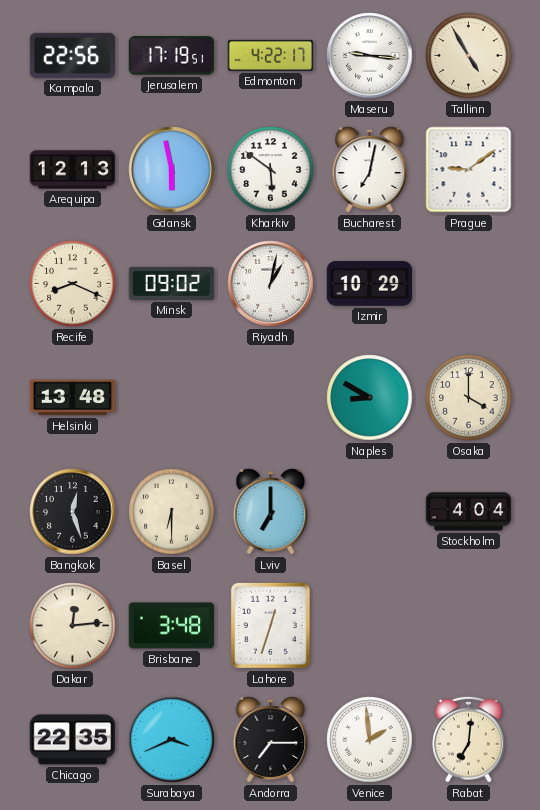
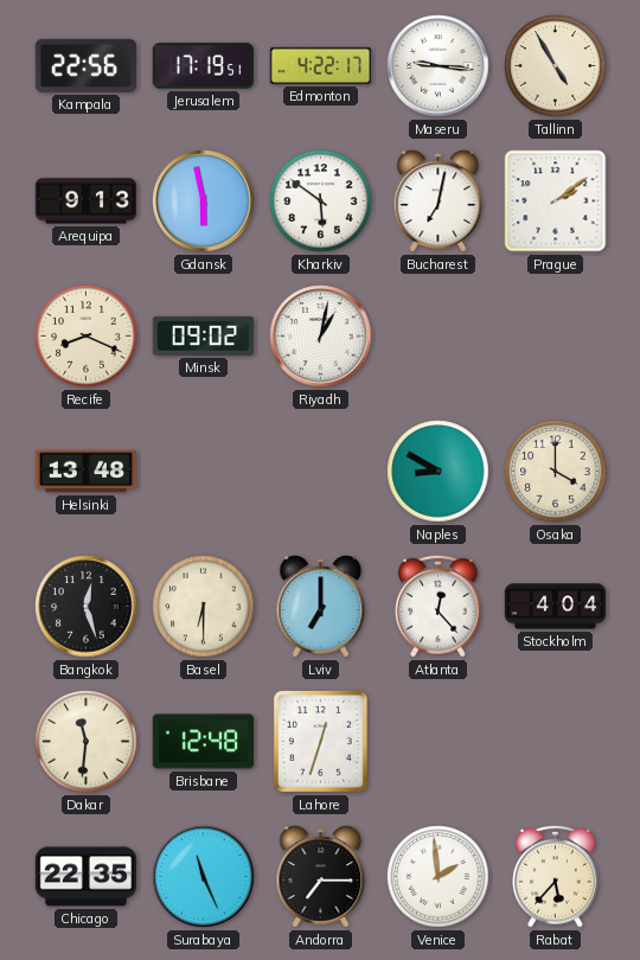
Arequipa: 12:13 -> 9:13
Prague: 9:09 -> 2:09
Izmir: 10:29 -> none
Atlanta: none -> 12:23
Dakar: 12:14 -> 11:31
Brisbane: 3:48 -> 12:48
Surabaya: 3:41 -> 11:26
Rabat: 7:01 -> 5:37
